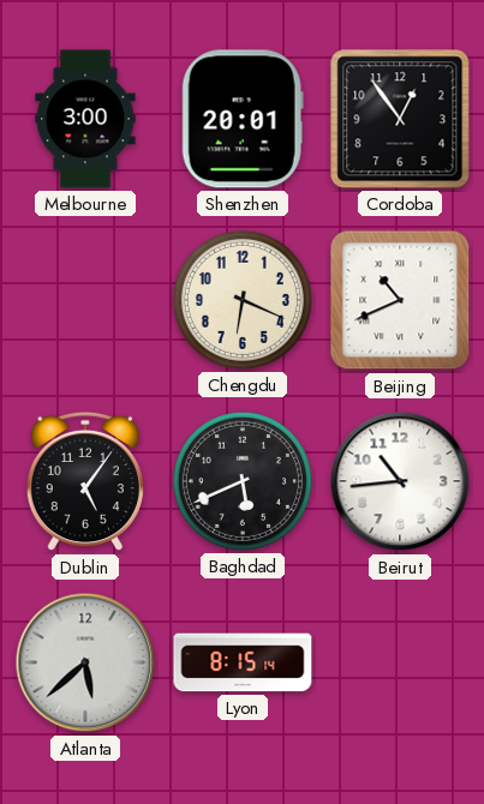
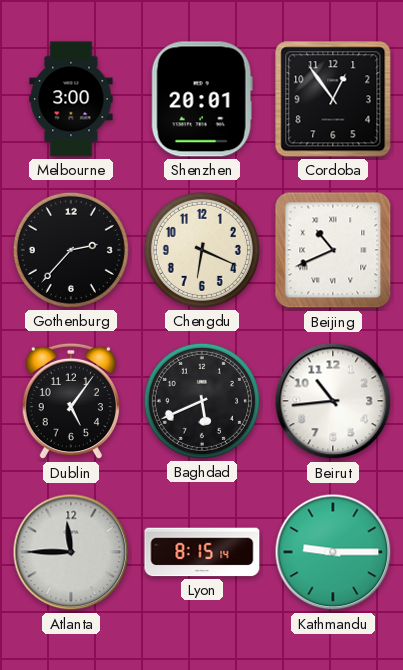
Gothenburg: none -> 2:37
Atlanta: 5:38 -> 11:45
Kathmandu: none -> 9:15
